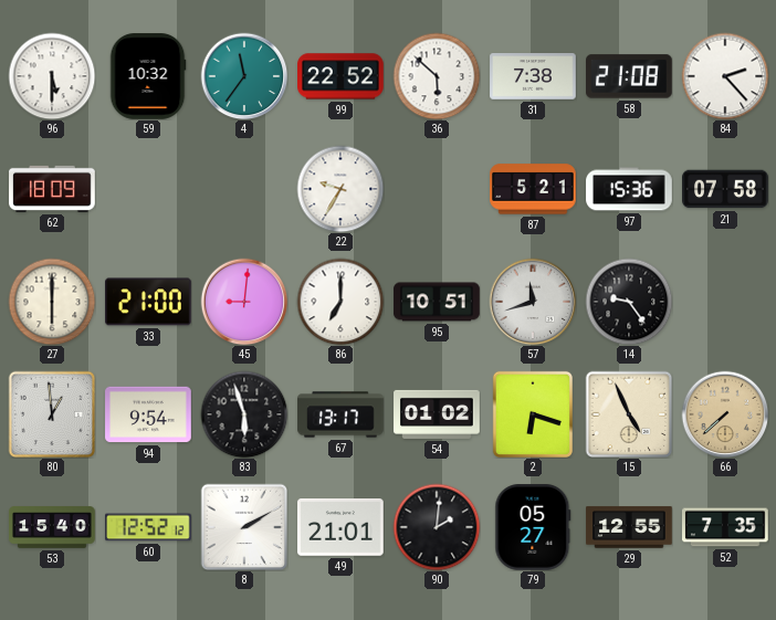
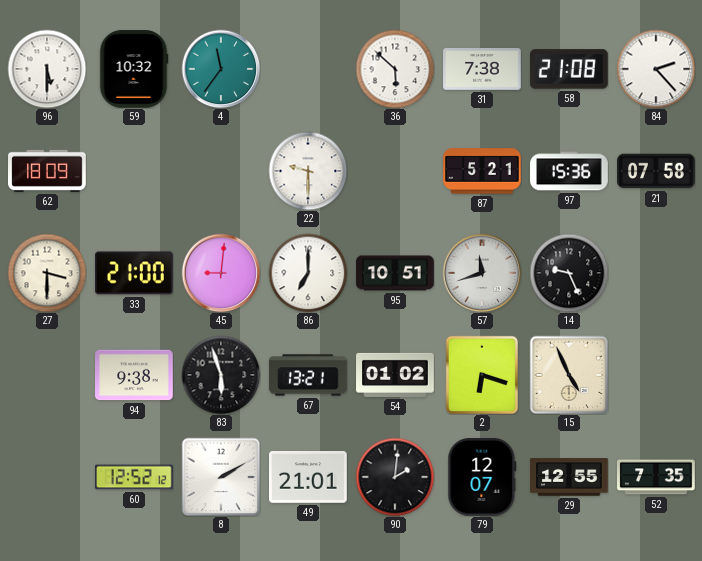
99: 22:52 -> none
22: 9:35 -> 9:30
27: 6:00 -> 3:30
14: 9:24 -> 9:26
80: 12:59 -> none
94: 9:54 -> 9:38
67: 13:17 -> 13:21
66: 7:38 -> none
53: 15:40 -> none
79: 05:27 -> 12:07
